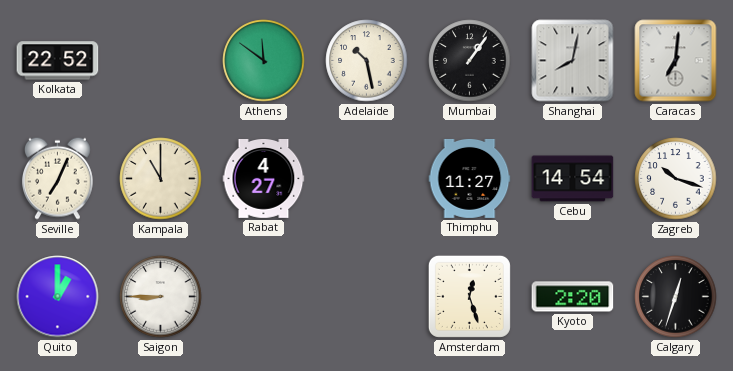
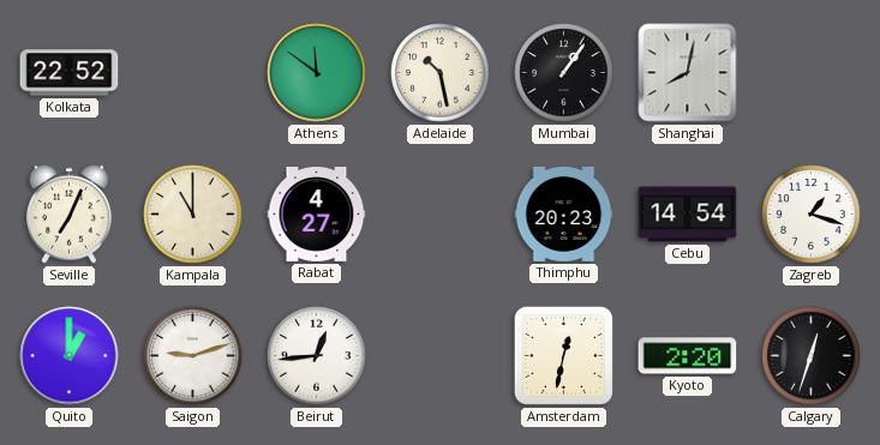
Caracas: 7:01 -> none
Thimphu: 11:27 -> 20:23
Zagreb: 10:18 -> 1:18
Saigon: 8:45 -> 9:12
Beirut: none -> 12:44
Amsterdam: 12:27 -> 12:32
